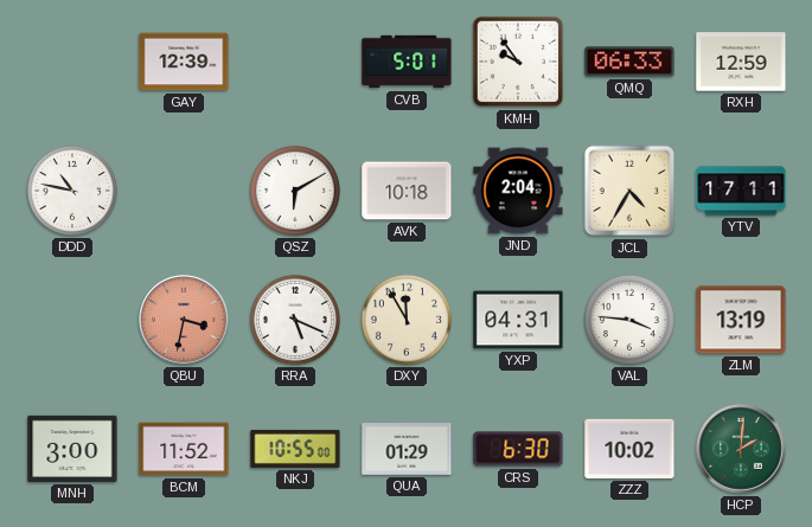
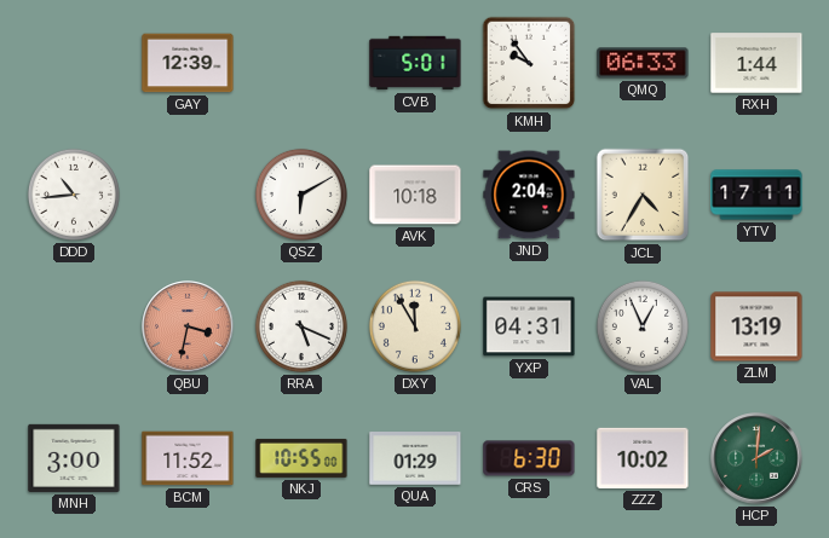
RXH: 12:59 -> 1:44
DDD: 10:47 -> 10:44
VAL: 3:46 -> 12:56
